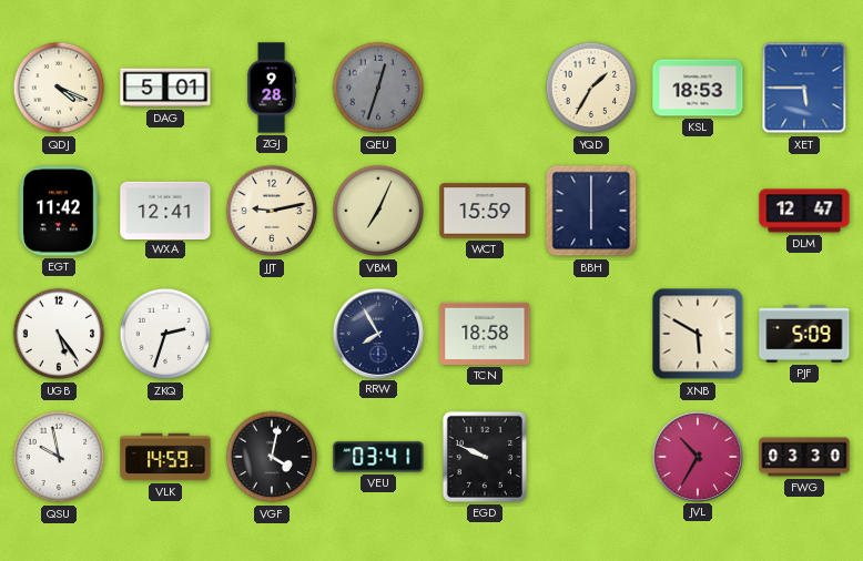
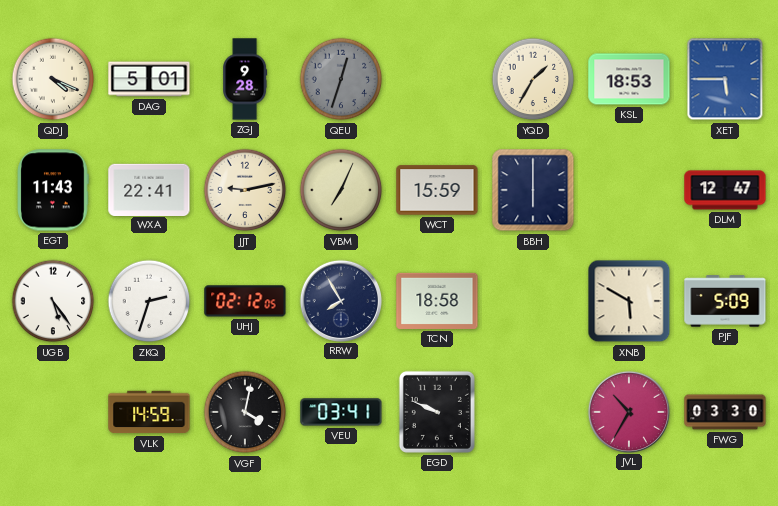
EGT: 11:42 -> 11:43
WXA: 12:41 -> 22:41
UHJ: none -> 02:12
QSU: 9:58 -> none
